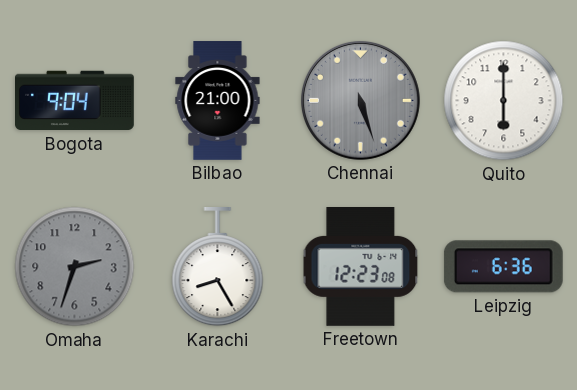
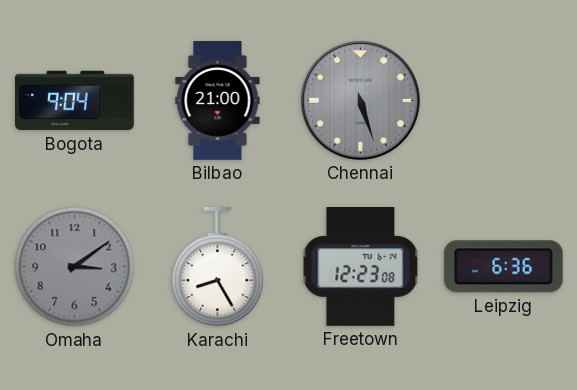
Quito: 6:00 -> none
Omaha: 2:33 -> 3:09
